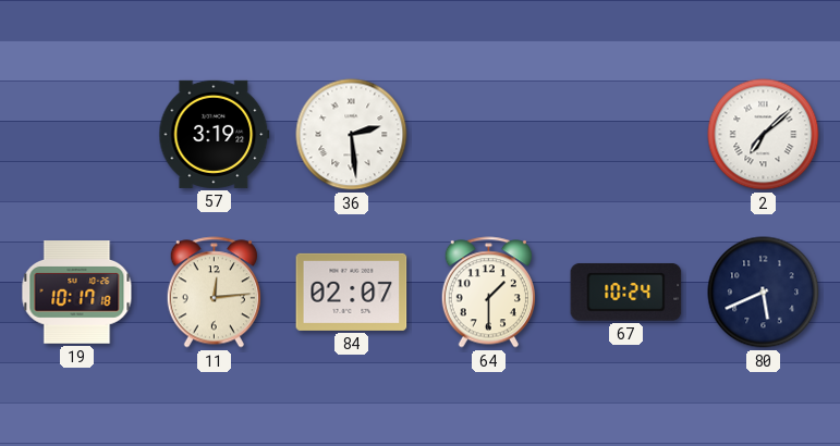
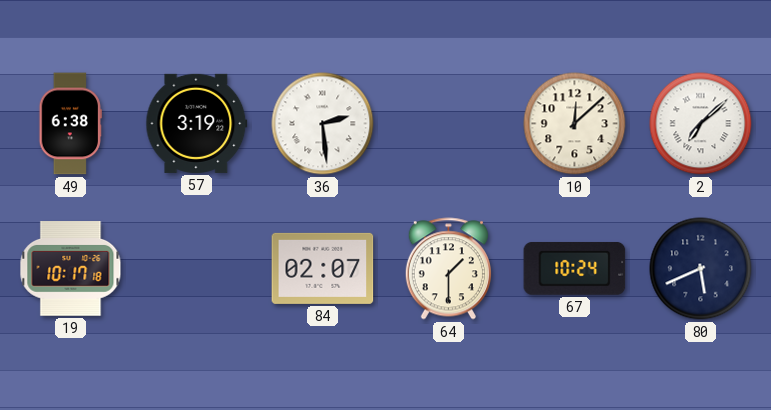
49: none -> 6:38
10: none -> 12:08
11: 12:14 -> none
